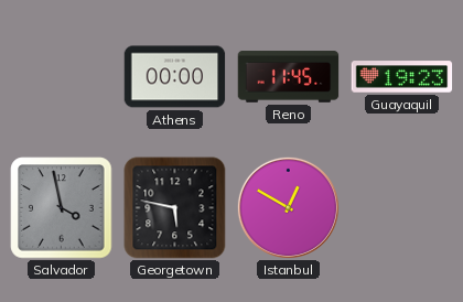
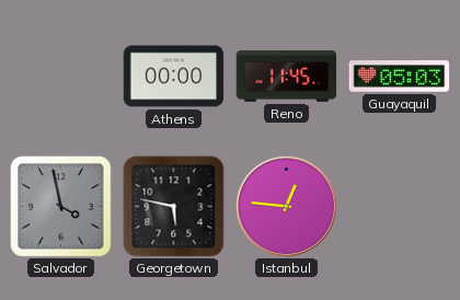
Guayaquil: 19:23 -> 05:03
Istanbul: 12:50 -> 12:46
